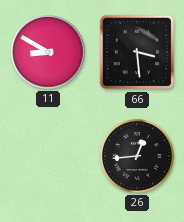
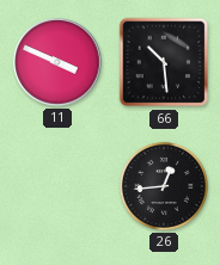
11: 8:50 -> 3:49
66: 3:29 -> 10:29
